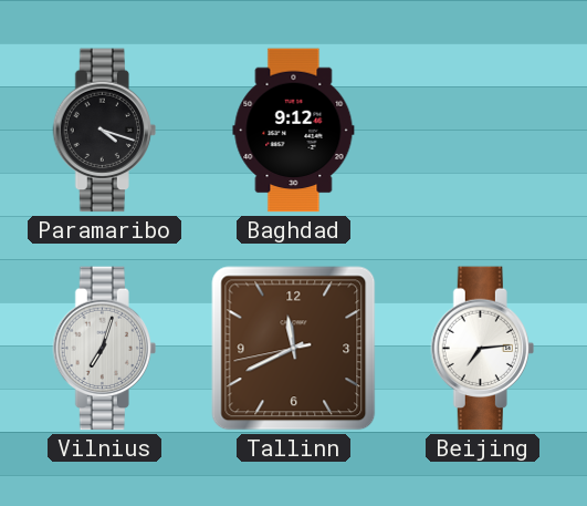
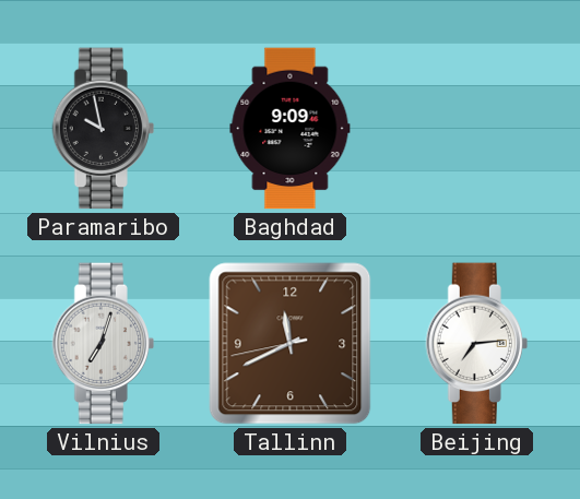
Paramaribo: 4:18 -> 9:58
Baghdad: 9:12 -> 9:09
